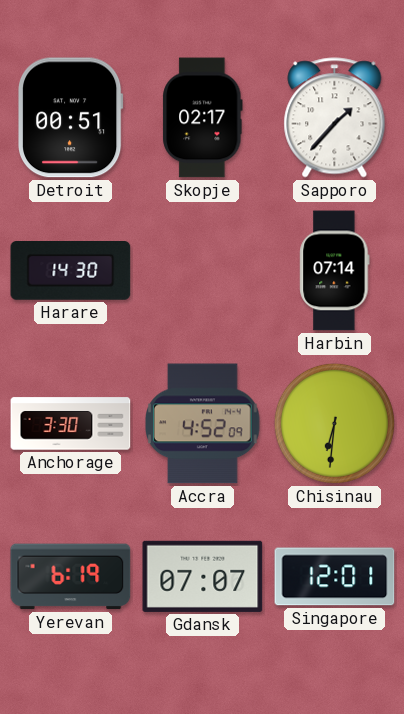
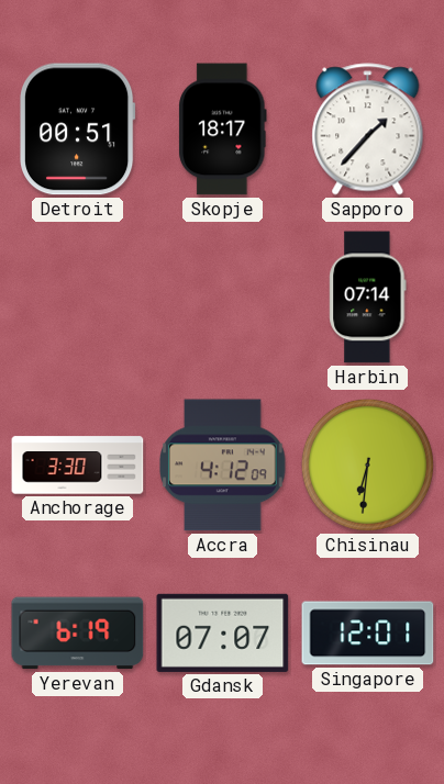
Skopje: 02:17 -> 18:17
Harare: 14:30 -> none
Accra: 4:52 -> 4:12
